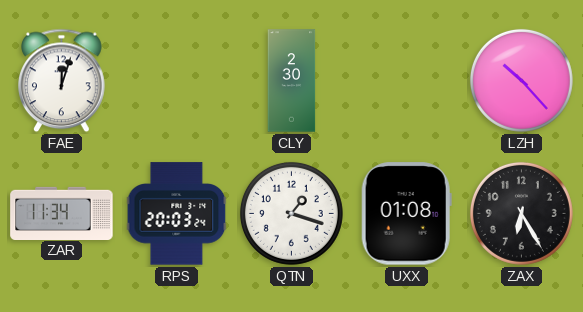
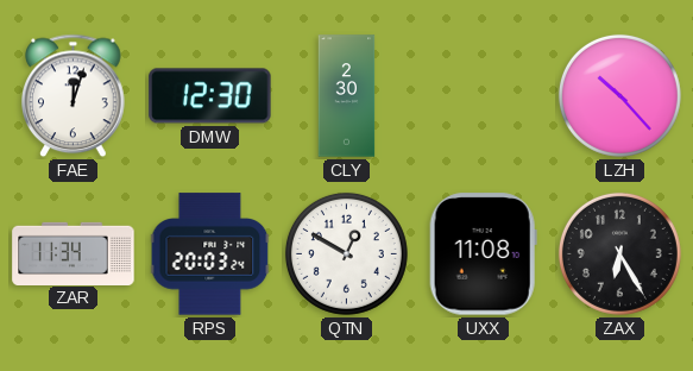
DMW: none -> 12:30
QTN: 1:18 -> 12:50
UXX: 01:08 -> 11:08
